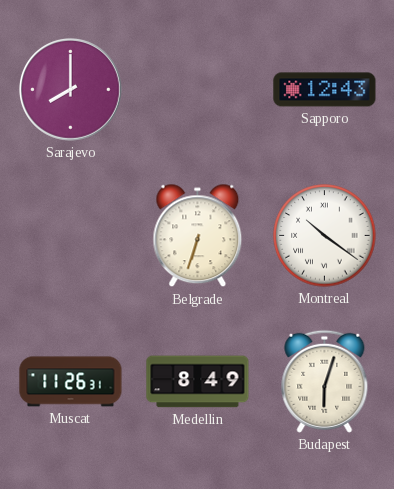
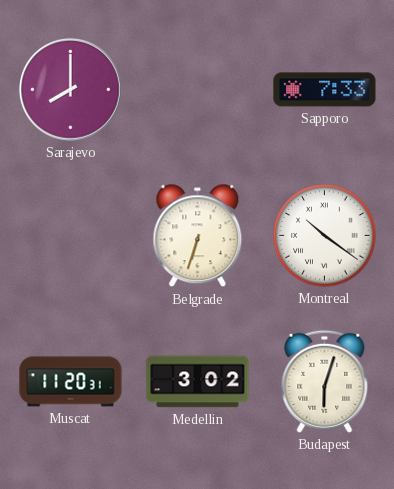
Sapporo: 12:43 -> 7:33
Muscat: 11:26 -> 11:20
Medellin: 8:49 -> 3:02
